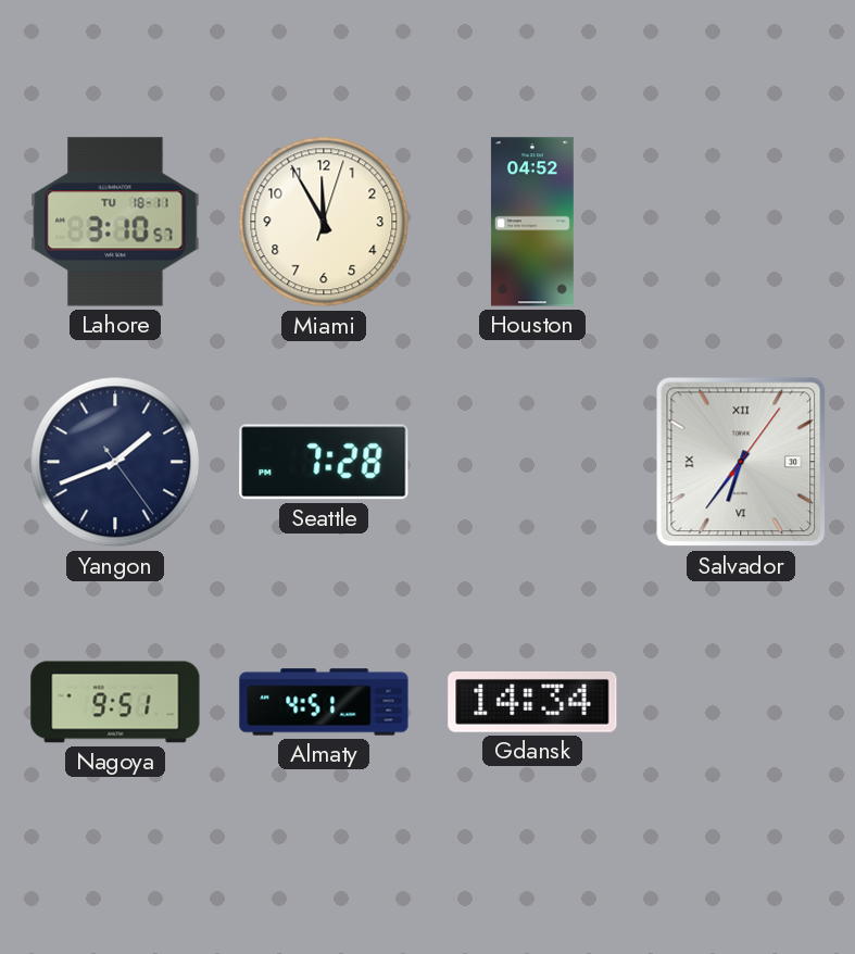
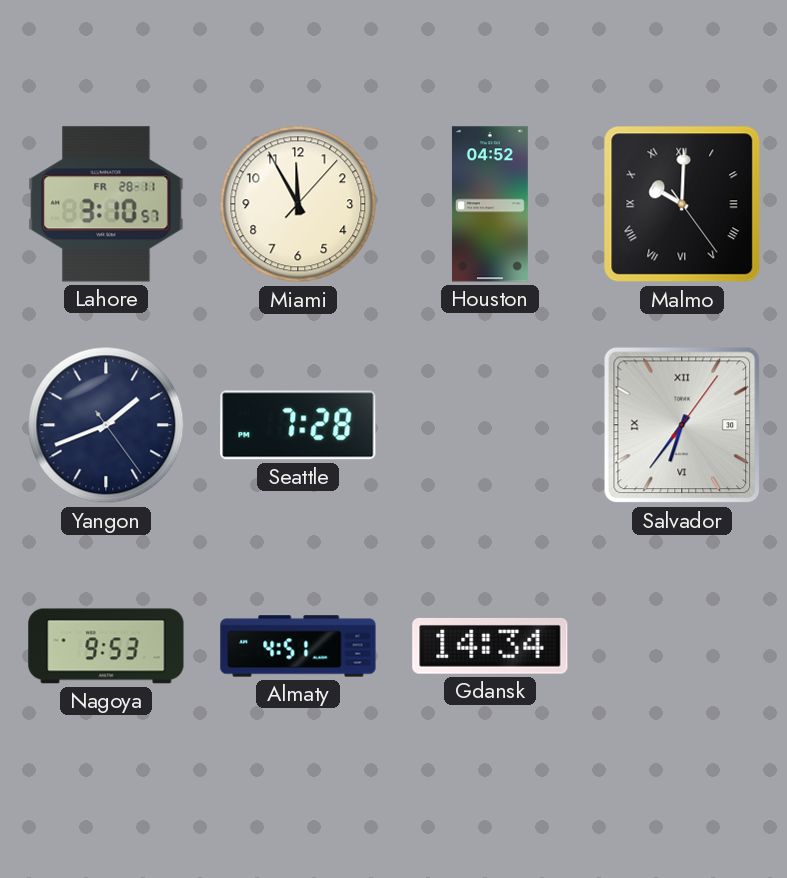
Lahore date: TU 18-11 -> FR 28-11
Miami: 11:55:03 -> 11:55:07
Malmo: none -> 10:00
Nagoya: 9:51 -> 9:53
